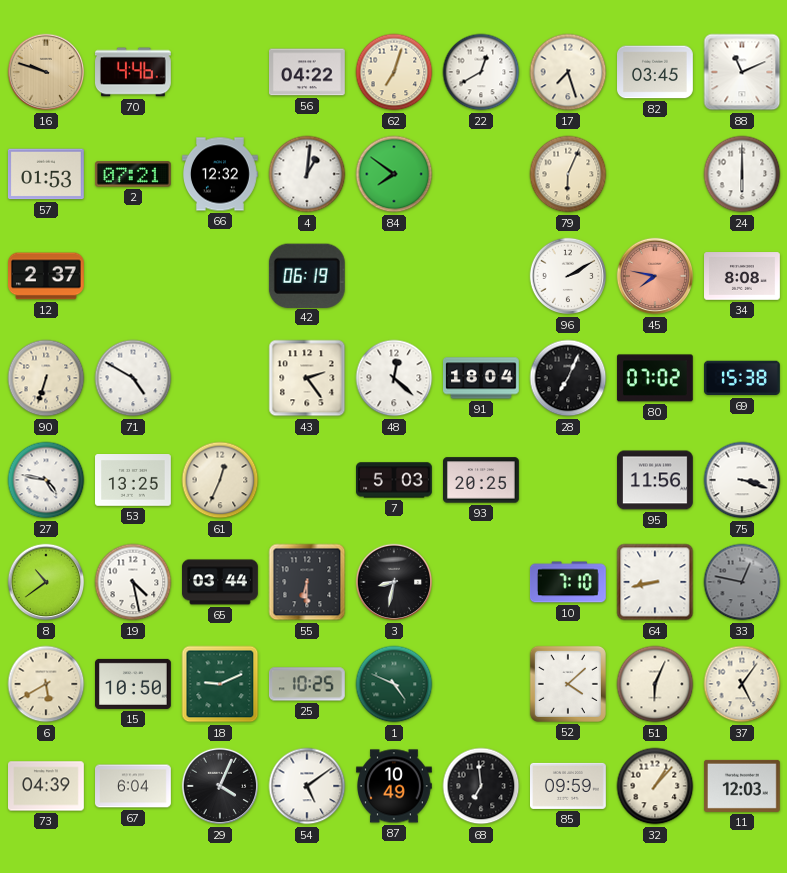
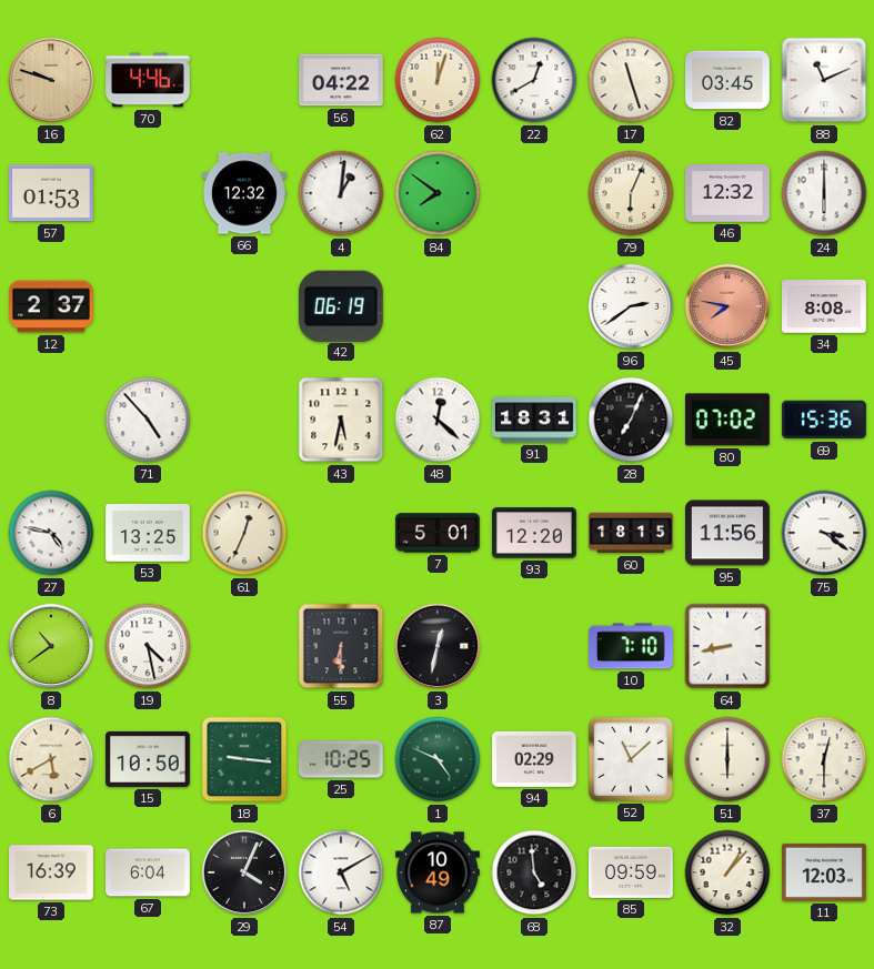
62: 7:03 -> 12:03
17: 7:27 -> 11:27
2: 07:21 -> none
46: none -> 12:32
96: 2:10 -> 2:39
90: 6:33 -> none
71: 4:50 -> 4:53
43: 2:24 -> 5:32
91: 18:04 -> 18:31
69: 15:38 -> 15:36
7: 5:03 -> 5:01
93: 20:25 -> 12:20
60: none -> 18:15
75: 3:18 -> 3:21
65: 03:44 -> none
3: 8:32 -> 12:32
33: 12:47 -> none
18: 9:11 -> 9:16
94: none -> 02:29
52: 4:08 -> 11:08
51: 6:04 -> 6:00
37: 5:06 -> 12:30
73: 04:39 -> 16:39
54: 5:09 -> 5:10
68: 6:59 -> 4:59
